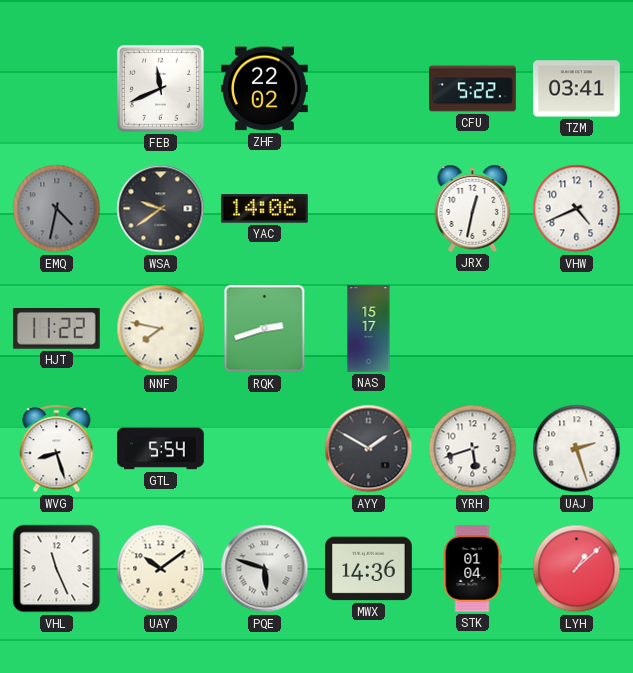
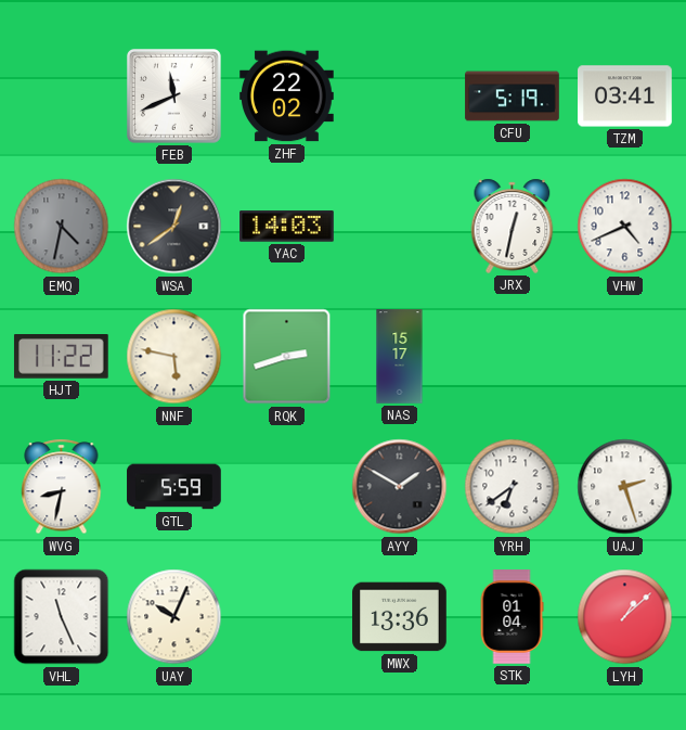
CFU: 5:22 -> 5:19
WSA: 9:39 -> 12:39
YAC: 14:06 -> 14:03
NNF: 7:47 -> 5:47
WVG: 8:27 -> 8:32
GTL: 5:54 -> 5:59
YRH: 5:42 -> 6:39
UAY: 10:09 -> 10:04
PQE: 5:48 -> none
MWX: 14:36 -> 13:36
